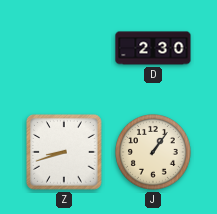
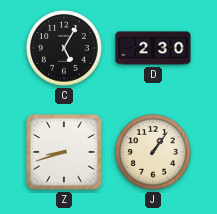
C: none -> 5:05
